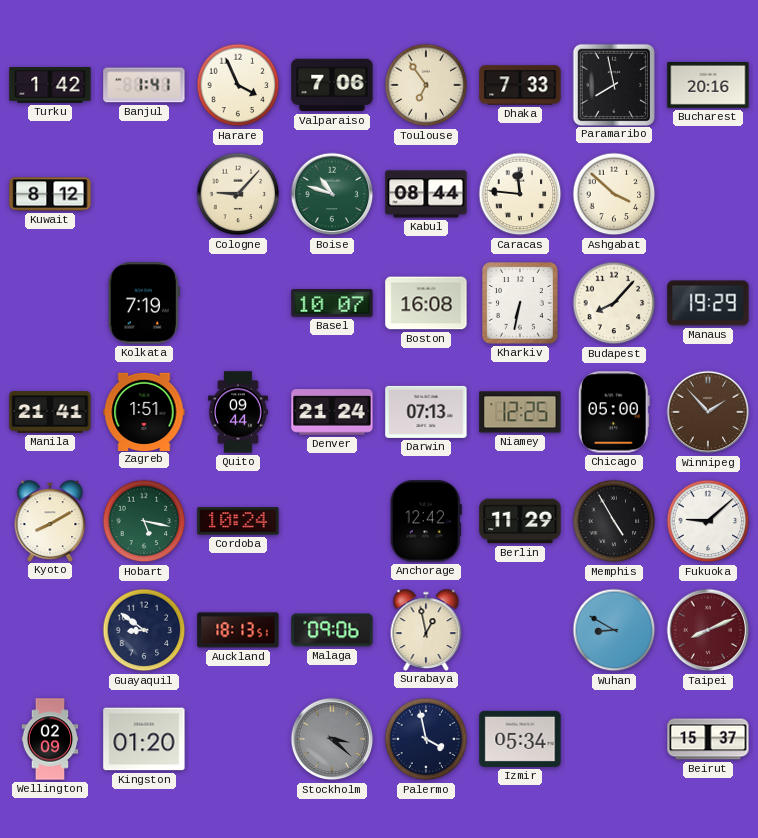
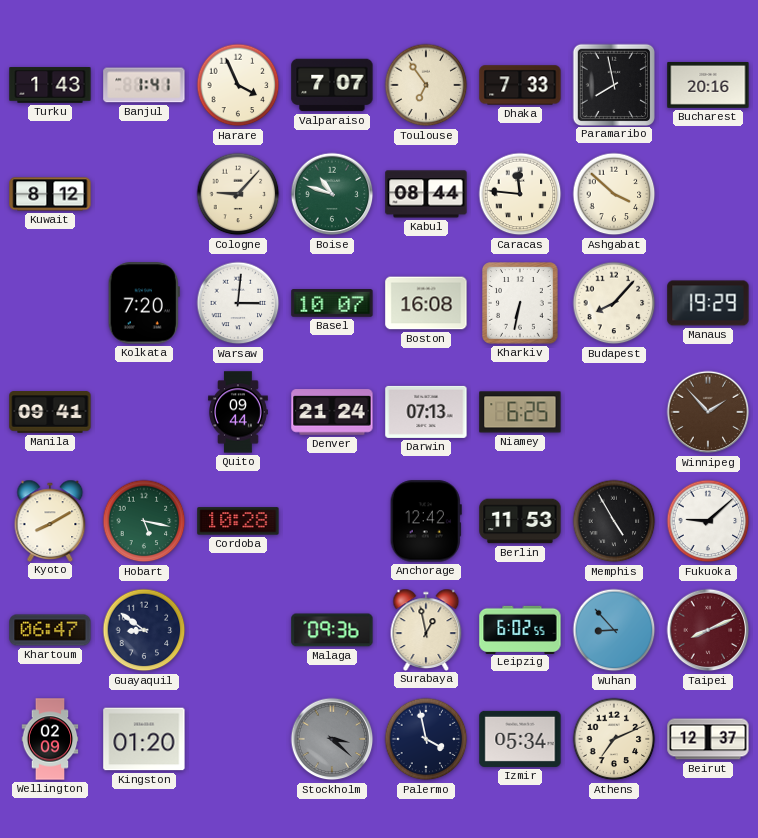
Turku: 1:42 -> 1:43
Valparaiso: 7:06 -> 7:07
Kolkata: 7:19 -> 7:20
Warsaw: none -> 3:01
Manila: 21:41 -> 09:41
Zagreb: 1:51 -> none
Niamey: 12:25 -> 6:25
Chicago: 05:00 -> none
Cordoba: 10:24 -> 10:28
Berlin: 11:29 -> 11:53
Khartoum: none -> 06:47
Auckland: 18:13 -> none
Malaga: 09:06 -> 09:36
Leipzig: none -> 6:02
Wuhan: 8:50 -> 8:53
Athens: none -> 7:11
Beirut: 15:37 -> 12:37
